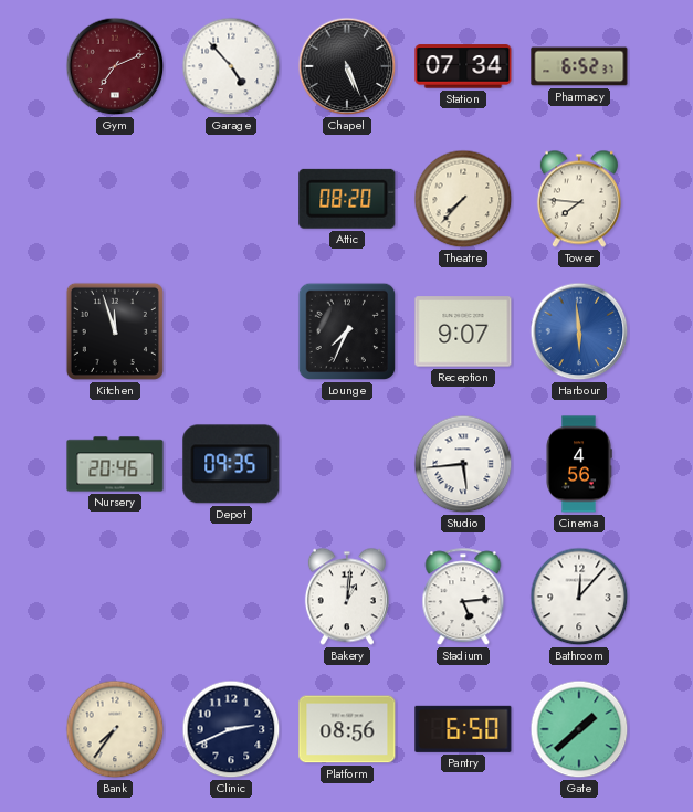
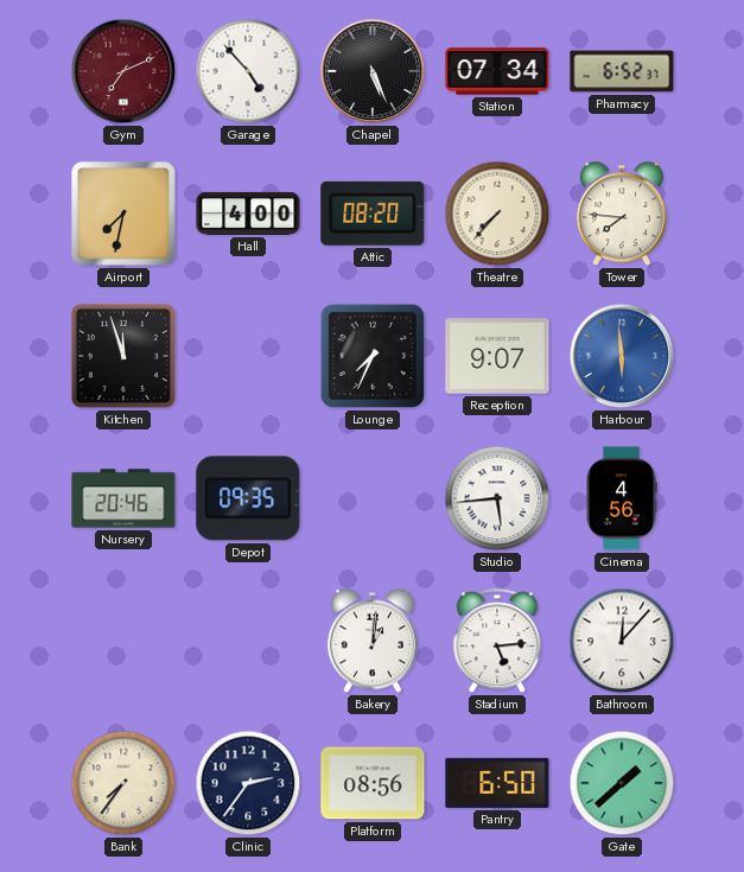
Airport: none -> 7:32
Hall: none -> 4:00
Clinic: 2:41 -> 2:36
